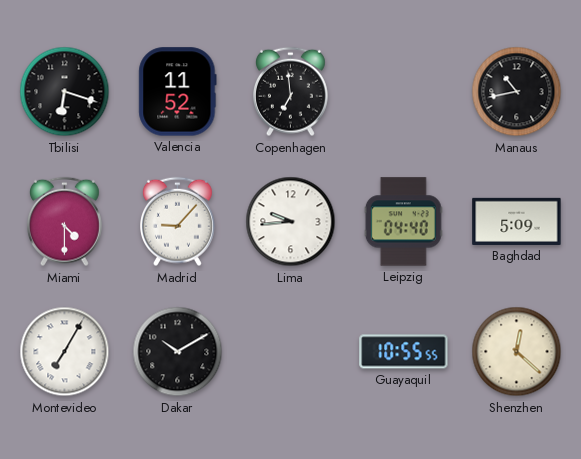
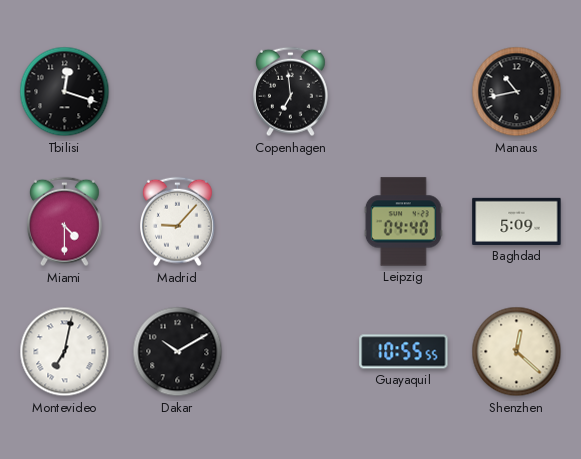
Tbilisi: 6:18 -> 12:18
Valencia: 11:52 -> none
Lima: 9:44 -> none
Montevideo: 7:05 -> 7:02
